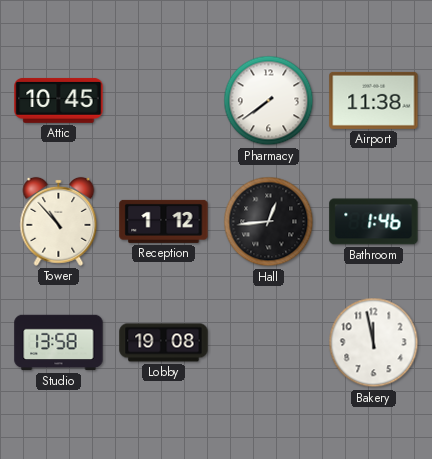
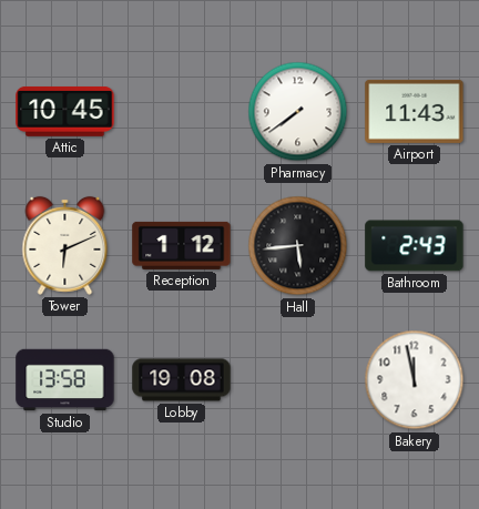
Airport: 11:38 -> 11:43
Tower: 10:53 -> 6:11
Hall: 12:44 -> 5:44
Bathroom: 1:46 -> 2:43
